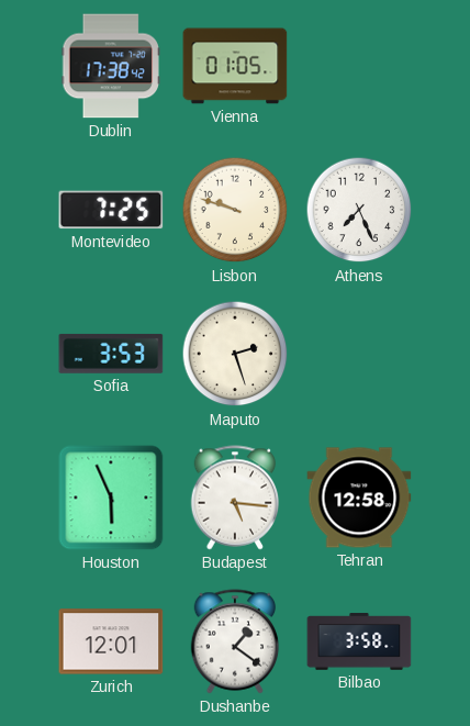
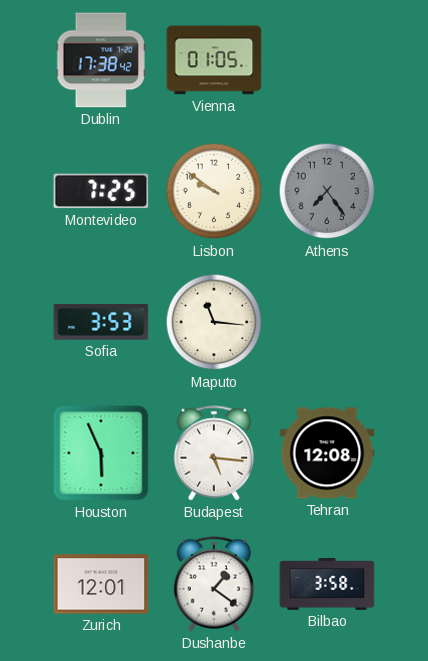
Lisbon: 9:48 -> 9:51
Athens: 7:26 -> 7:24
Athens dial: white -> grey
Maputo: 2:27 -> 11:16
Tehran: 12:58 -> 12:08
